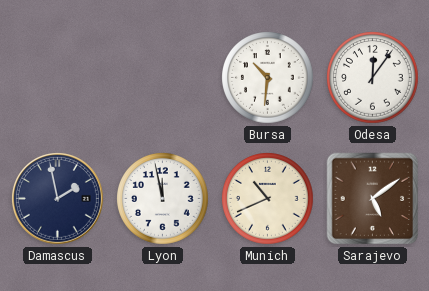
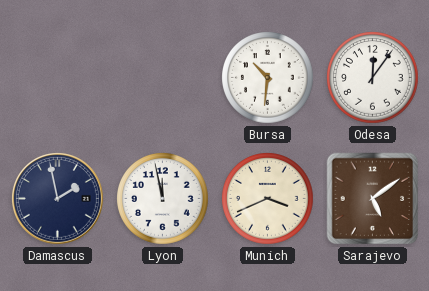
Munich: 10:41 -> 3:41
